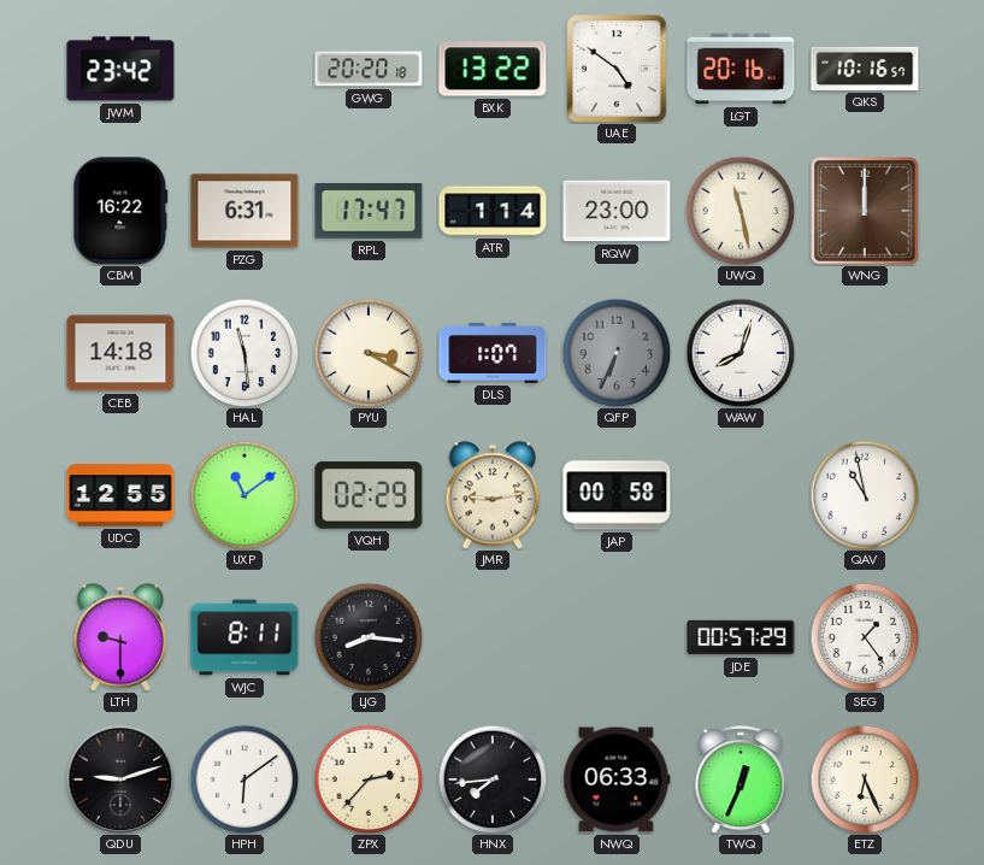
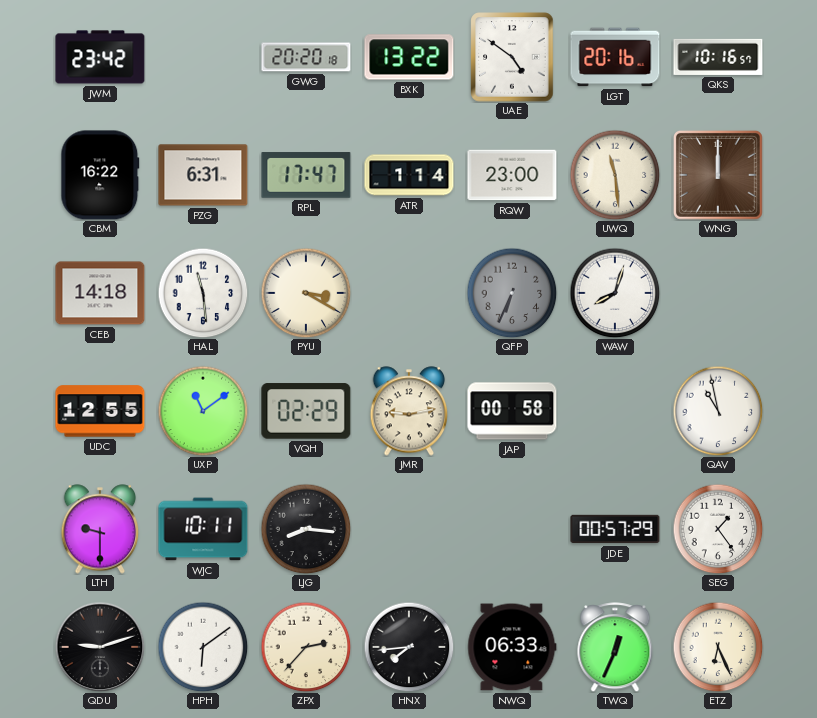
UWQ: 11:28 -> 11:29
DLS: 1:07 -> none
WJC: 8:11 -> 10:11
